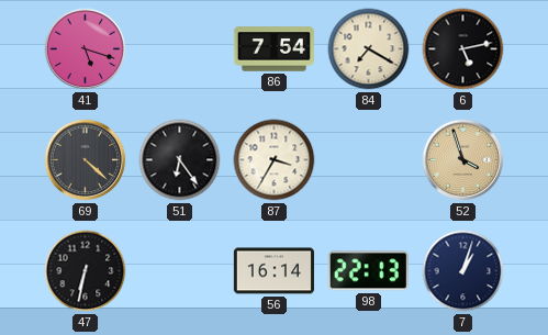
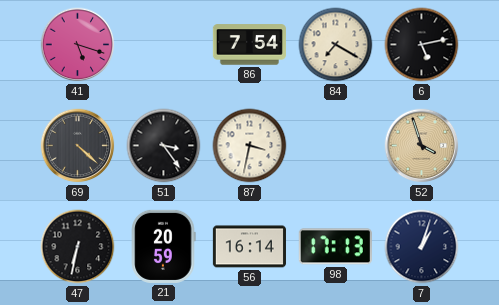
51: 6:24 -> 3:24
87: 3:35 -> 3:32
21: none -> 20:59
98: 22:13 -> 17:13
